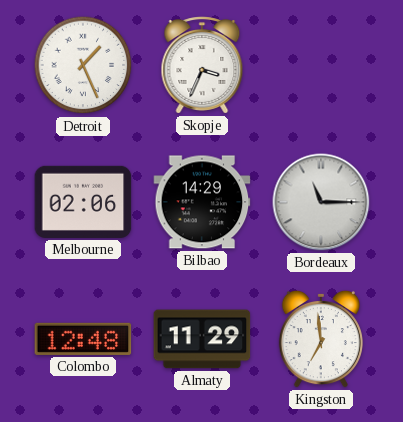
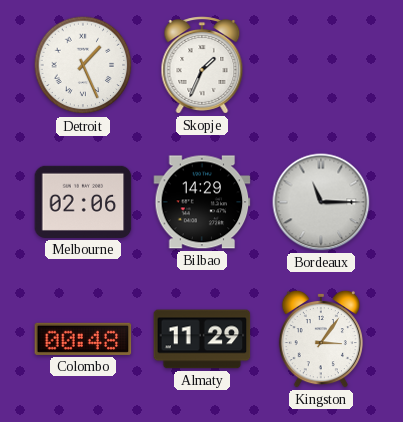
Skopje: 3:34 -> 1:34
Colombo: 12:48 -> 00:48
Kingston: 6:59 -> 3:06
